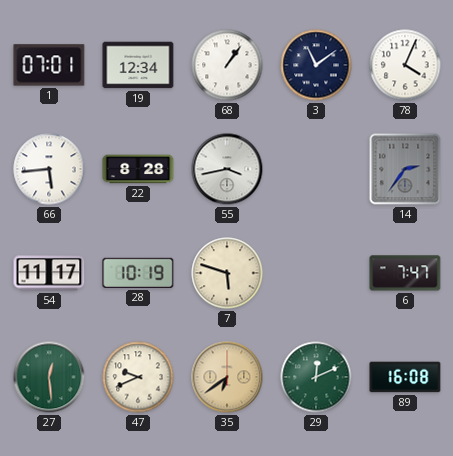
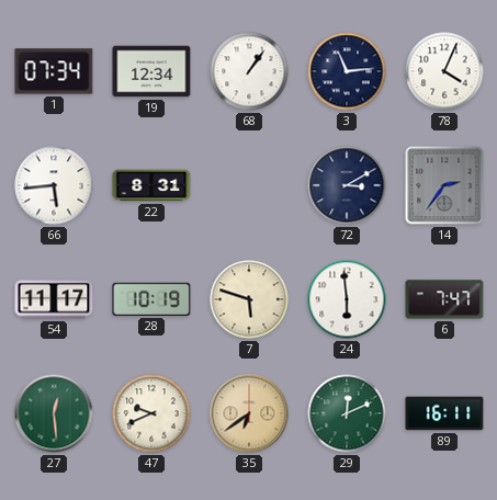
1: 07:01 -> 07:34
3: 11:09 -> 11:14
22: 8:28 -> 8:31
55: 3:43 -> none
72: none -> 3:10
24: none -> 5:59
89: 16:08 -> 16:11
